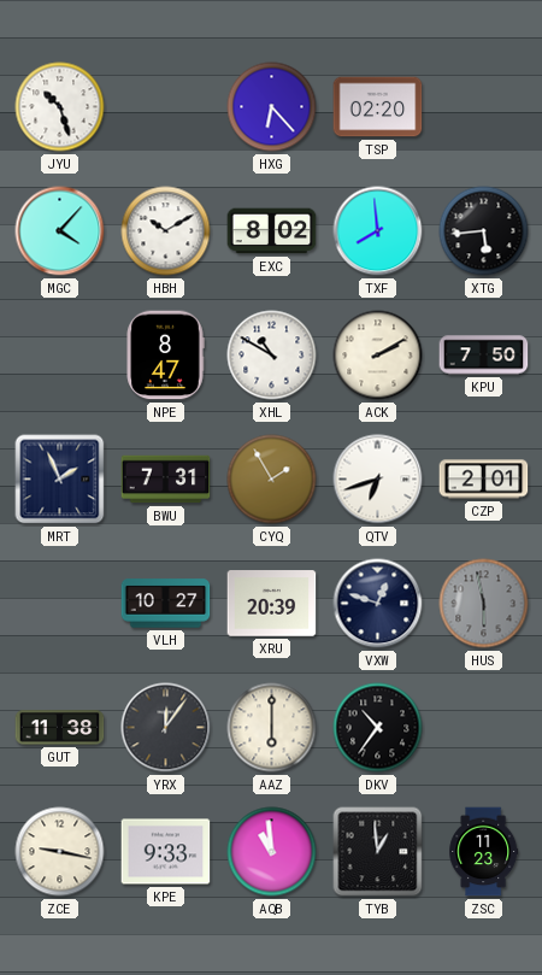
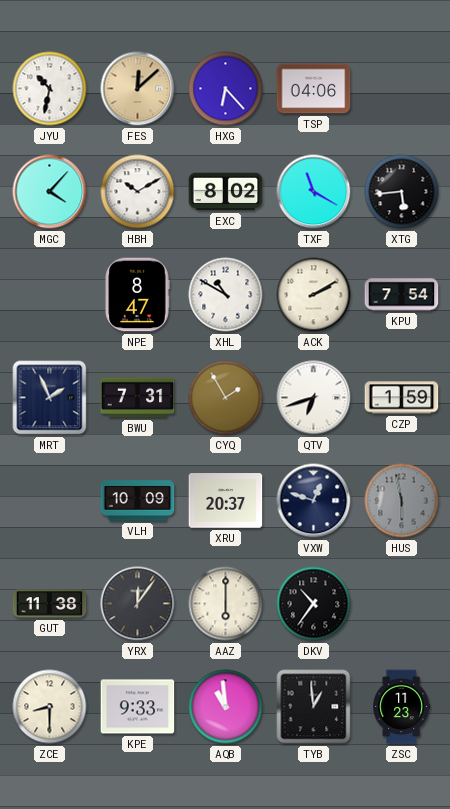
JYU: 10:27 -> 10:32
FES: none -> 12:08
TSP: 02:20 -> 04:06
TXF: 7:59 -> 11:20
KPU: 7:50 -> 7:54
CZP: 2:01 -> 1:59
VLH: 10:27 -> 10:09
XRU: 20:39 -> 20:37
ZCE: 9:17 -> 8:30
